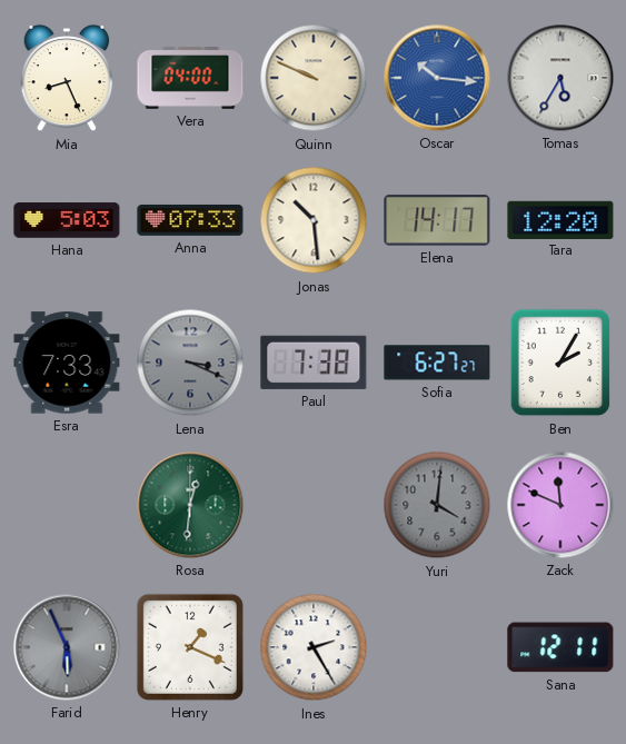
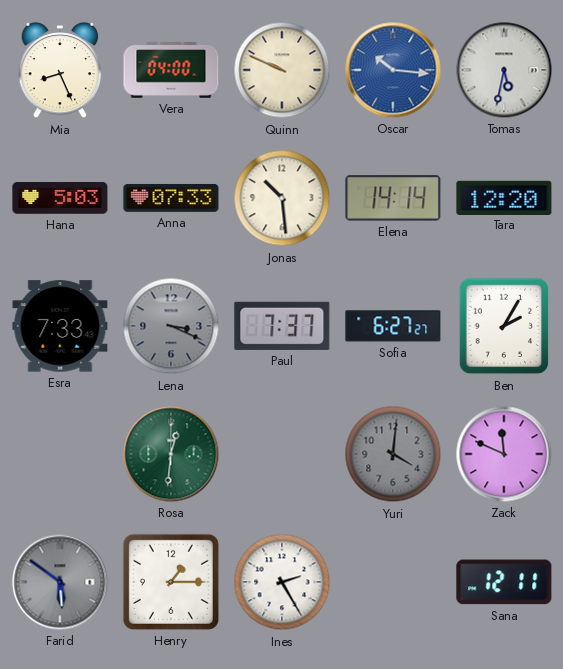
Tomas: 5:35 -> 5:32
Elena: 14:17 -> 14:14
Paul: 7:38 -> 7:37
Farid: 5:56 -> 5:51
Henry: 1:19 -> 1:15
